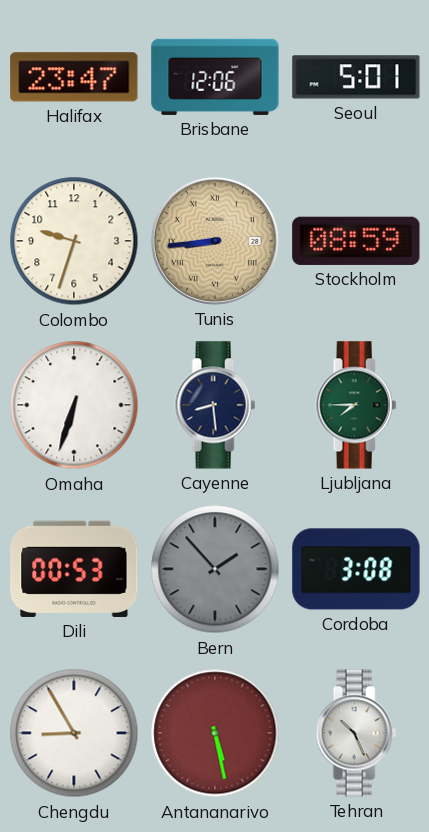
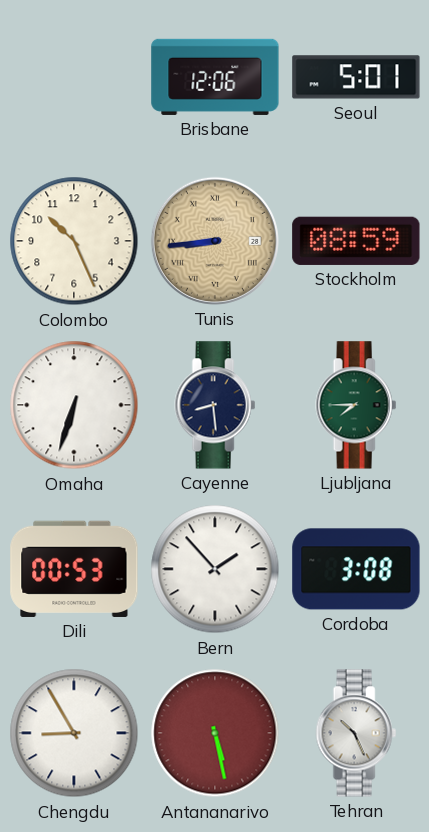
Halifax: 23:47 -> none
Colombo: 9:33 -> 10:26
Bern dial: grey -> white
